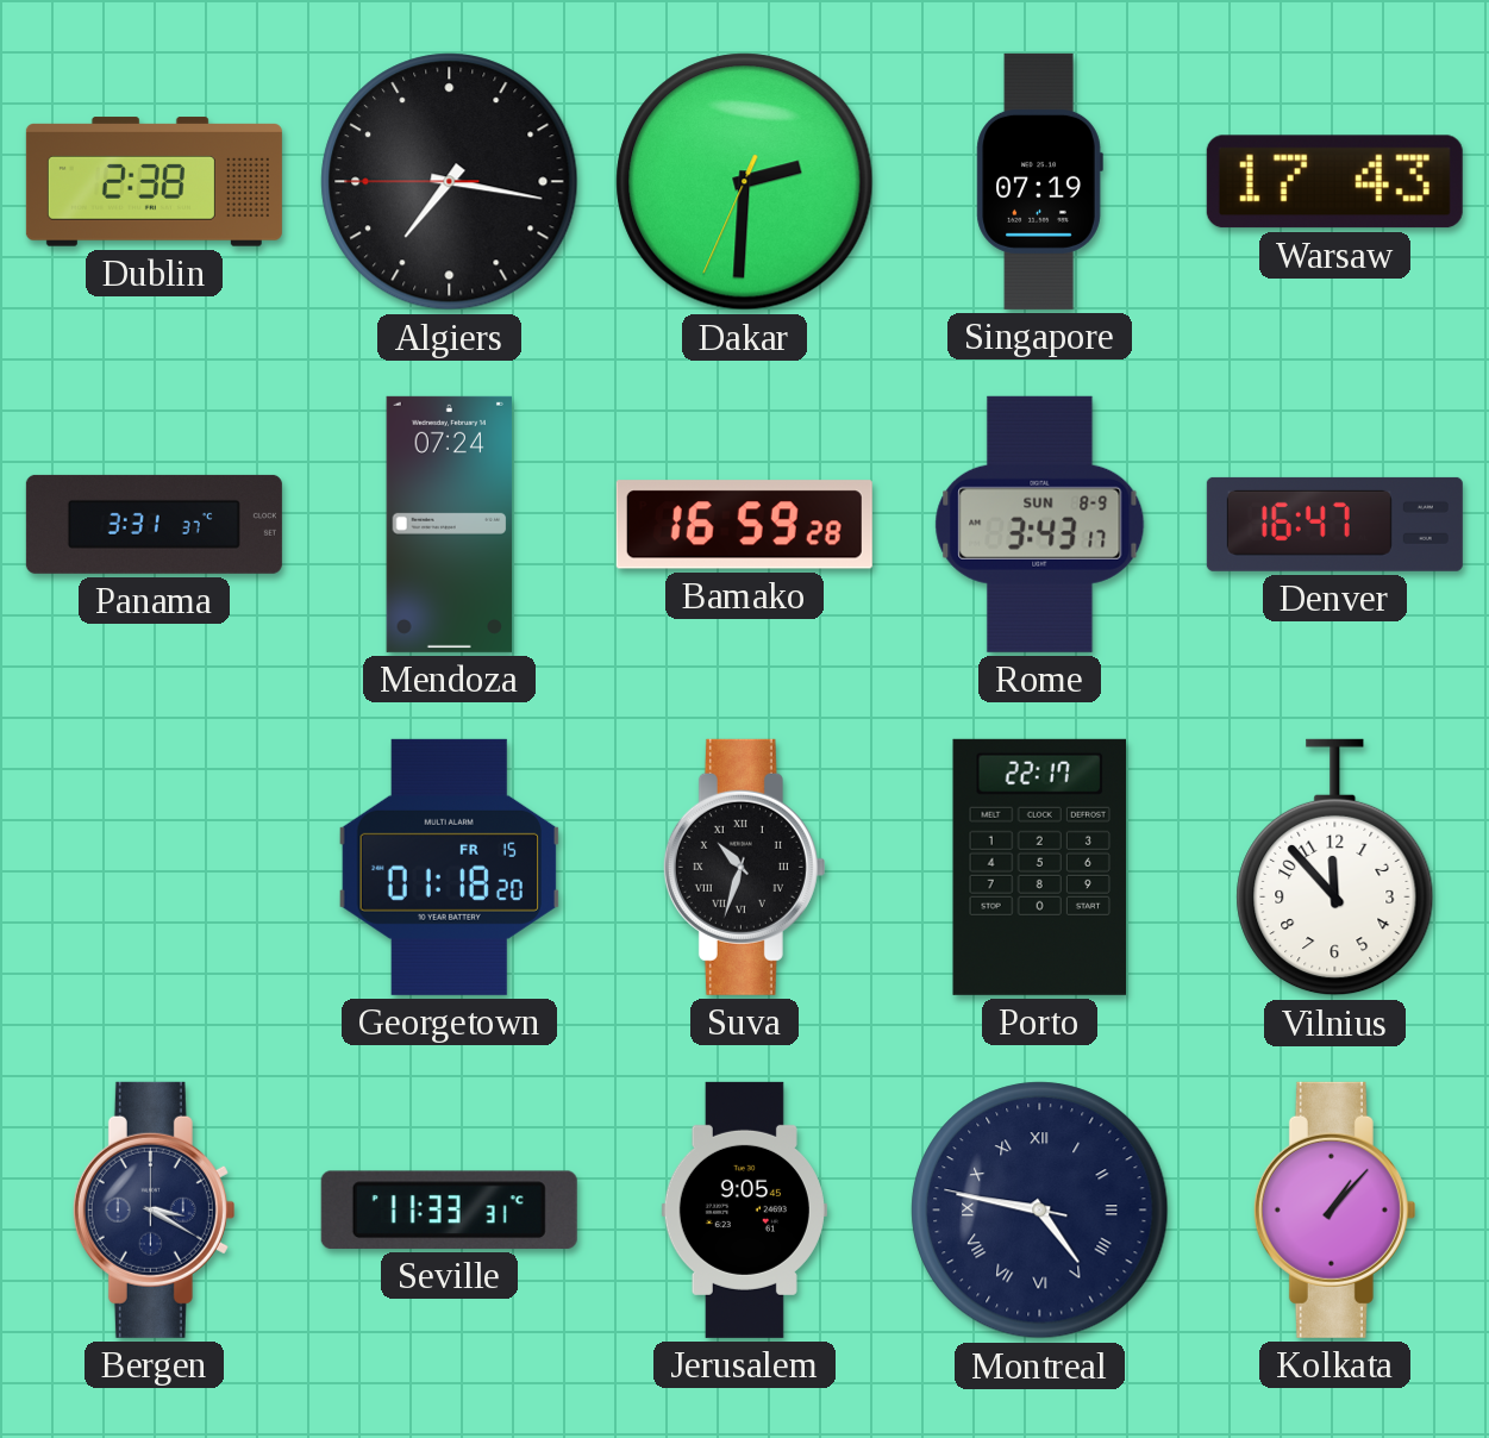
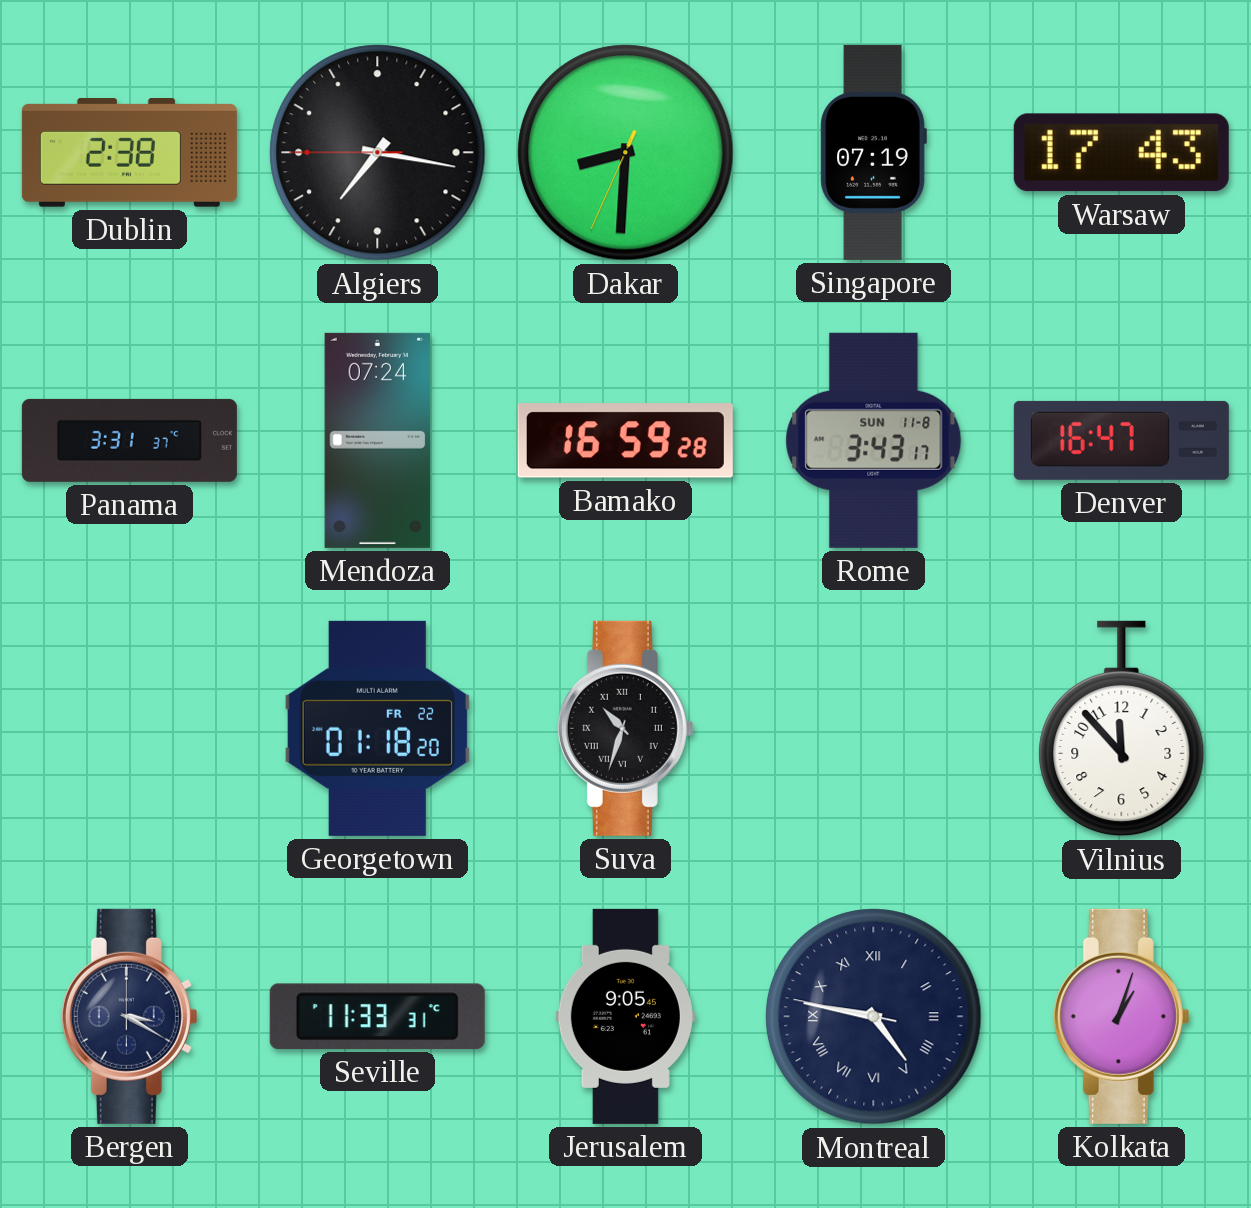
Dakar: 2:30 -> 8:30
Rome date: SUN 8-9 -> SUN 11-8
Georgetown date: FR 15 -> FR 22
Porto: 22:17 -> none
Kolkata: 1:07 -> 1:03
